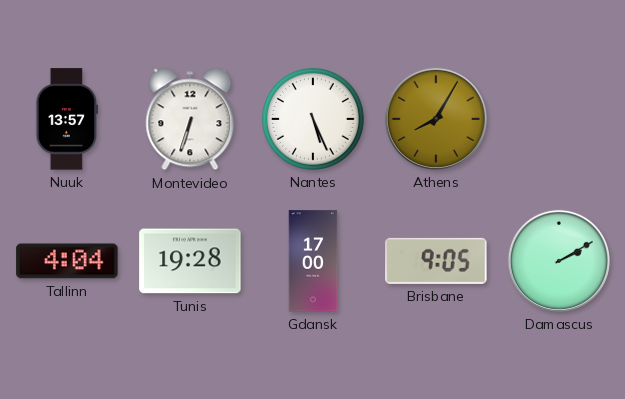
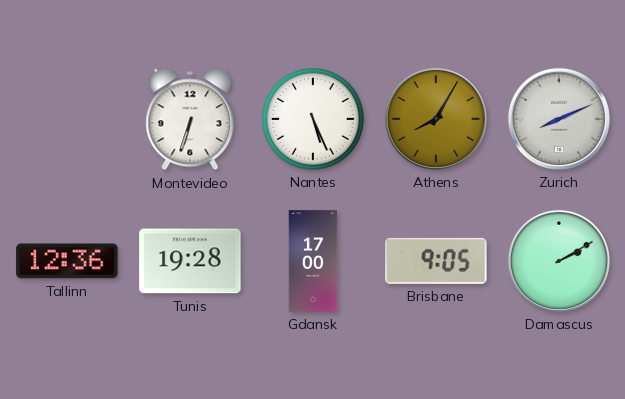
Nuuk: 13:57 -> none
Zurich: none -> 8:11
Tallinn: 4:04 -> 12:36
